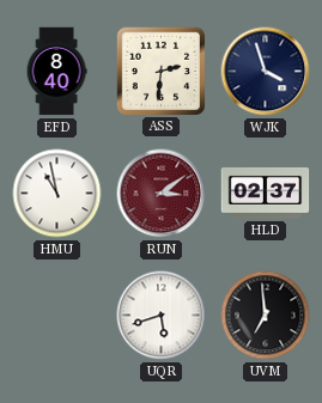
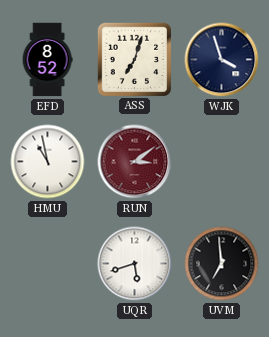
EFD: 8:40 -> 8:52
ASS: 2:31 -> 7:03
HLD: 02:37 -> none
